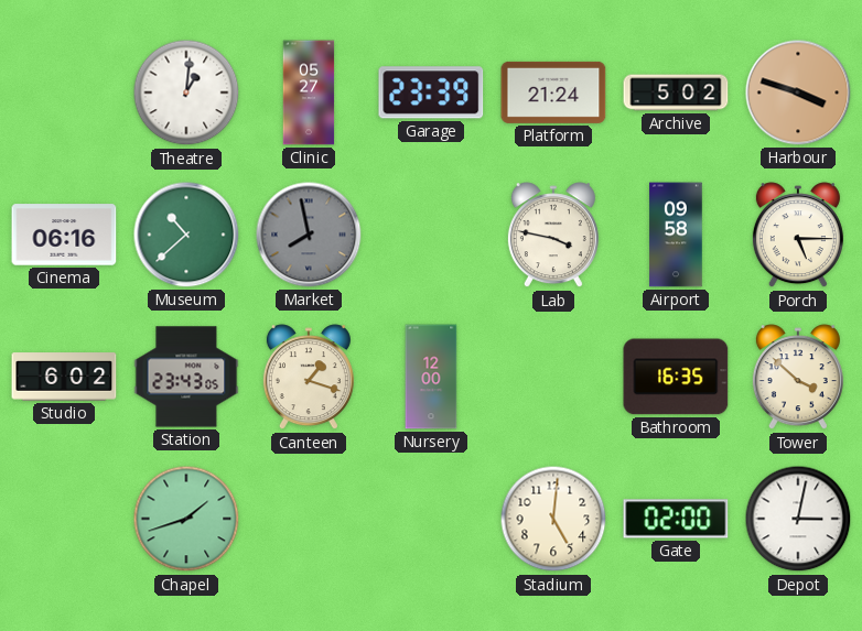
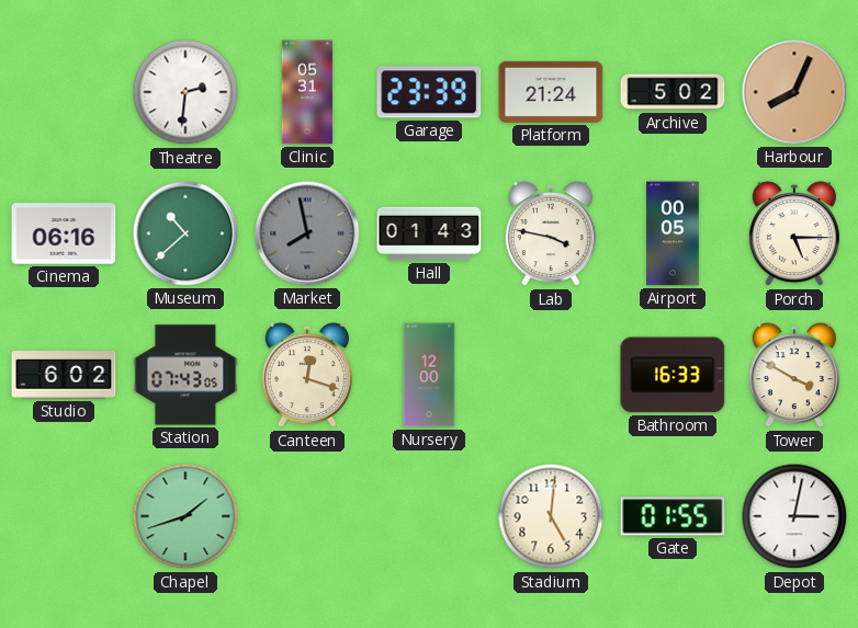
Theatre: 1:01 -> 2:31
Clinic: 05:27 -> 05:31
Harbour: 3:48 -> 8:04
Hall: none -> 01:43
Airport: 09:58 -> 00:05
Station: 23:43 -> 07:43
Canteen: 1:18 -> 12:18
Bathroom: 16:35 -> 16:33
Tower: 3:52 -> 3:50
Gate: 02:00 -> 01:55
